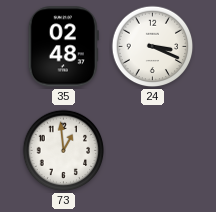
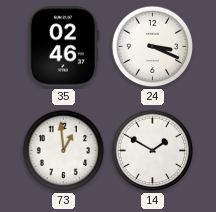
35: 02:48 -> 02:46
14: none -> 1:50
